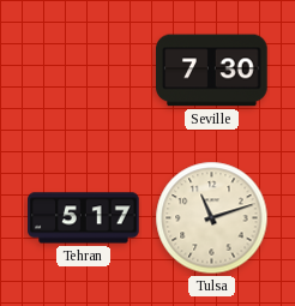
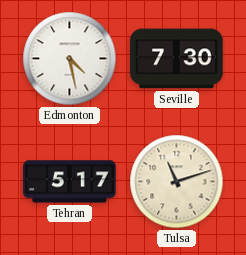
Edmonton: none -> 4:28
